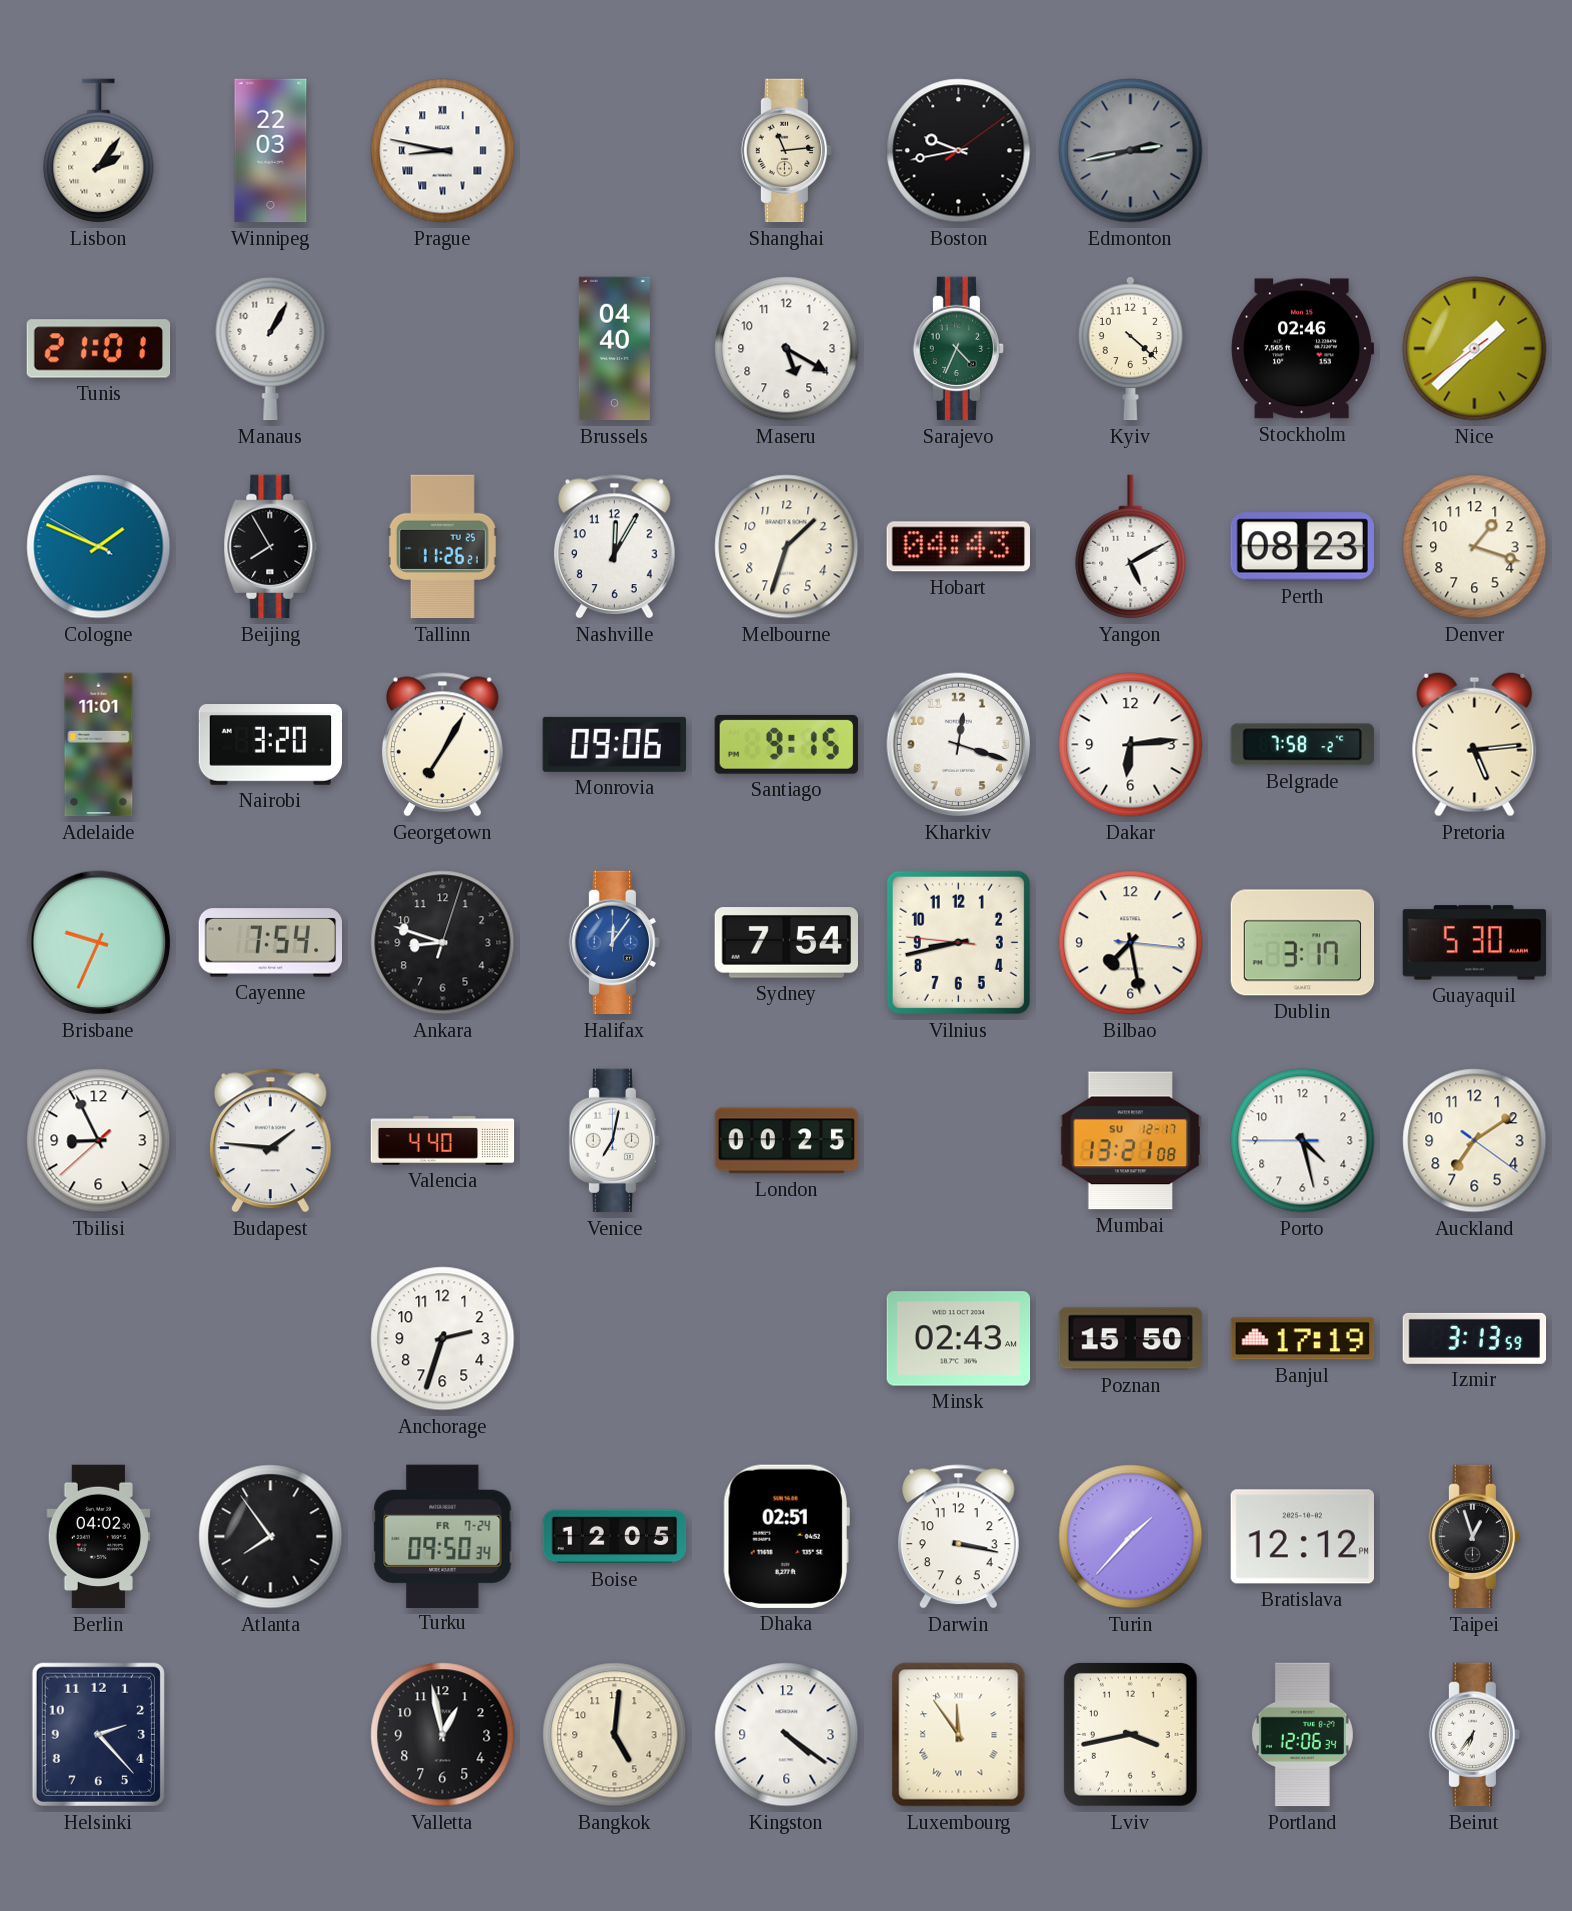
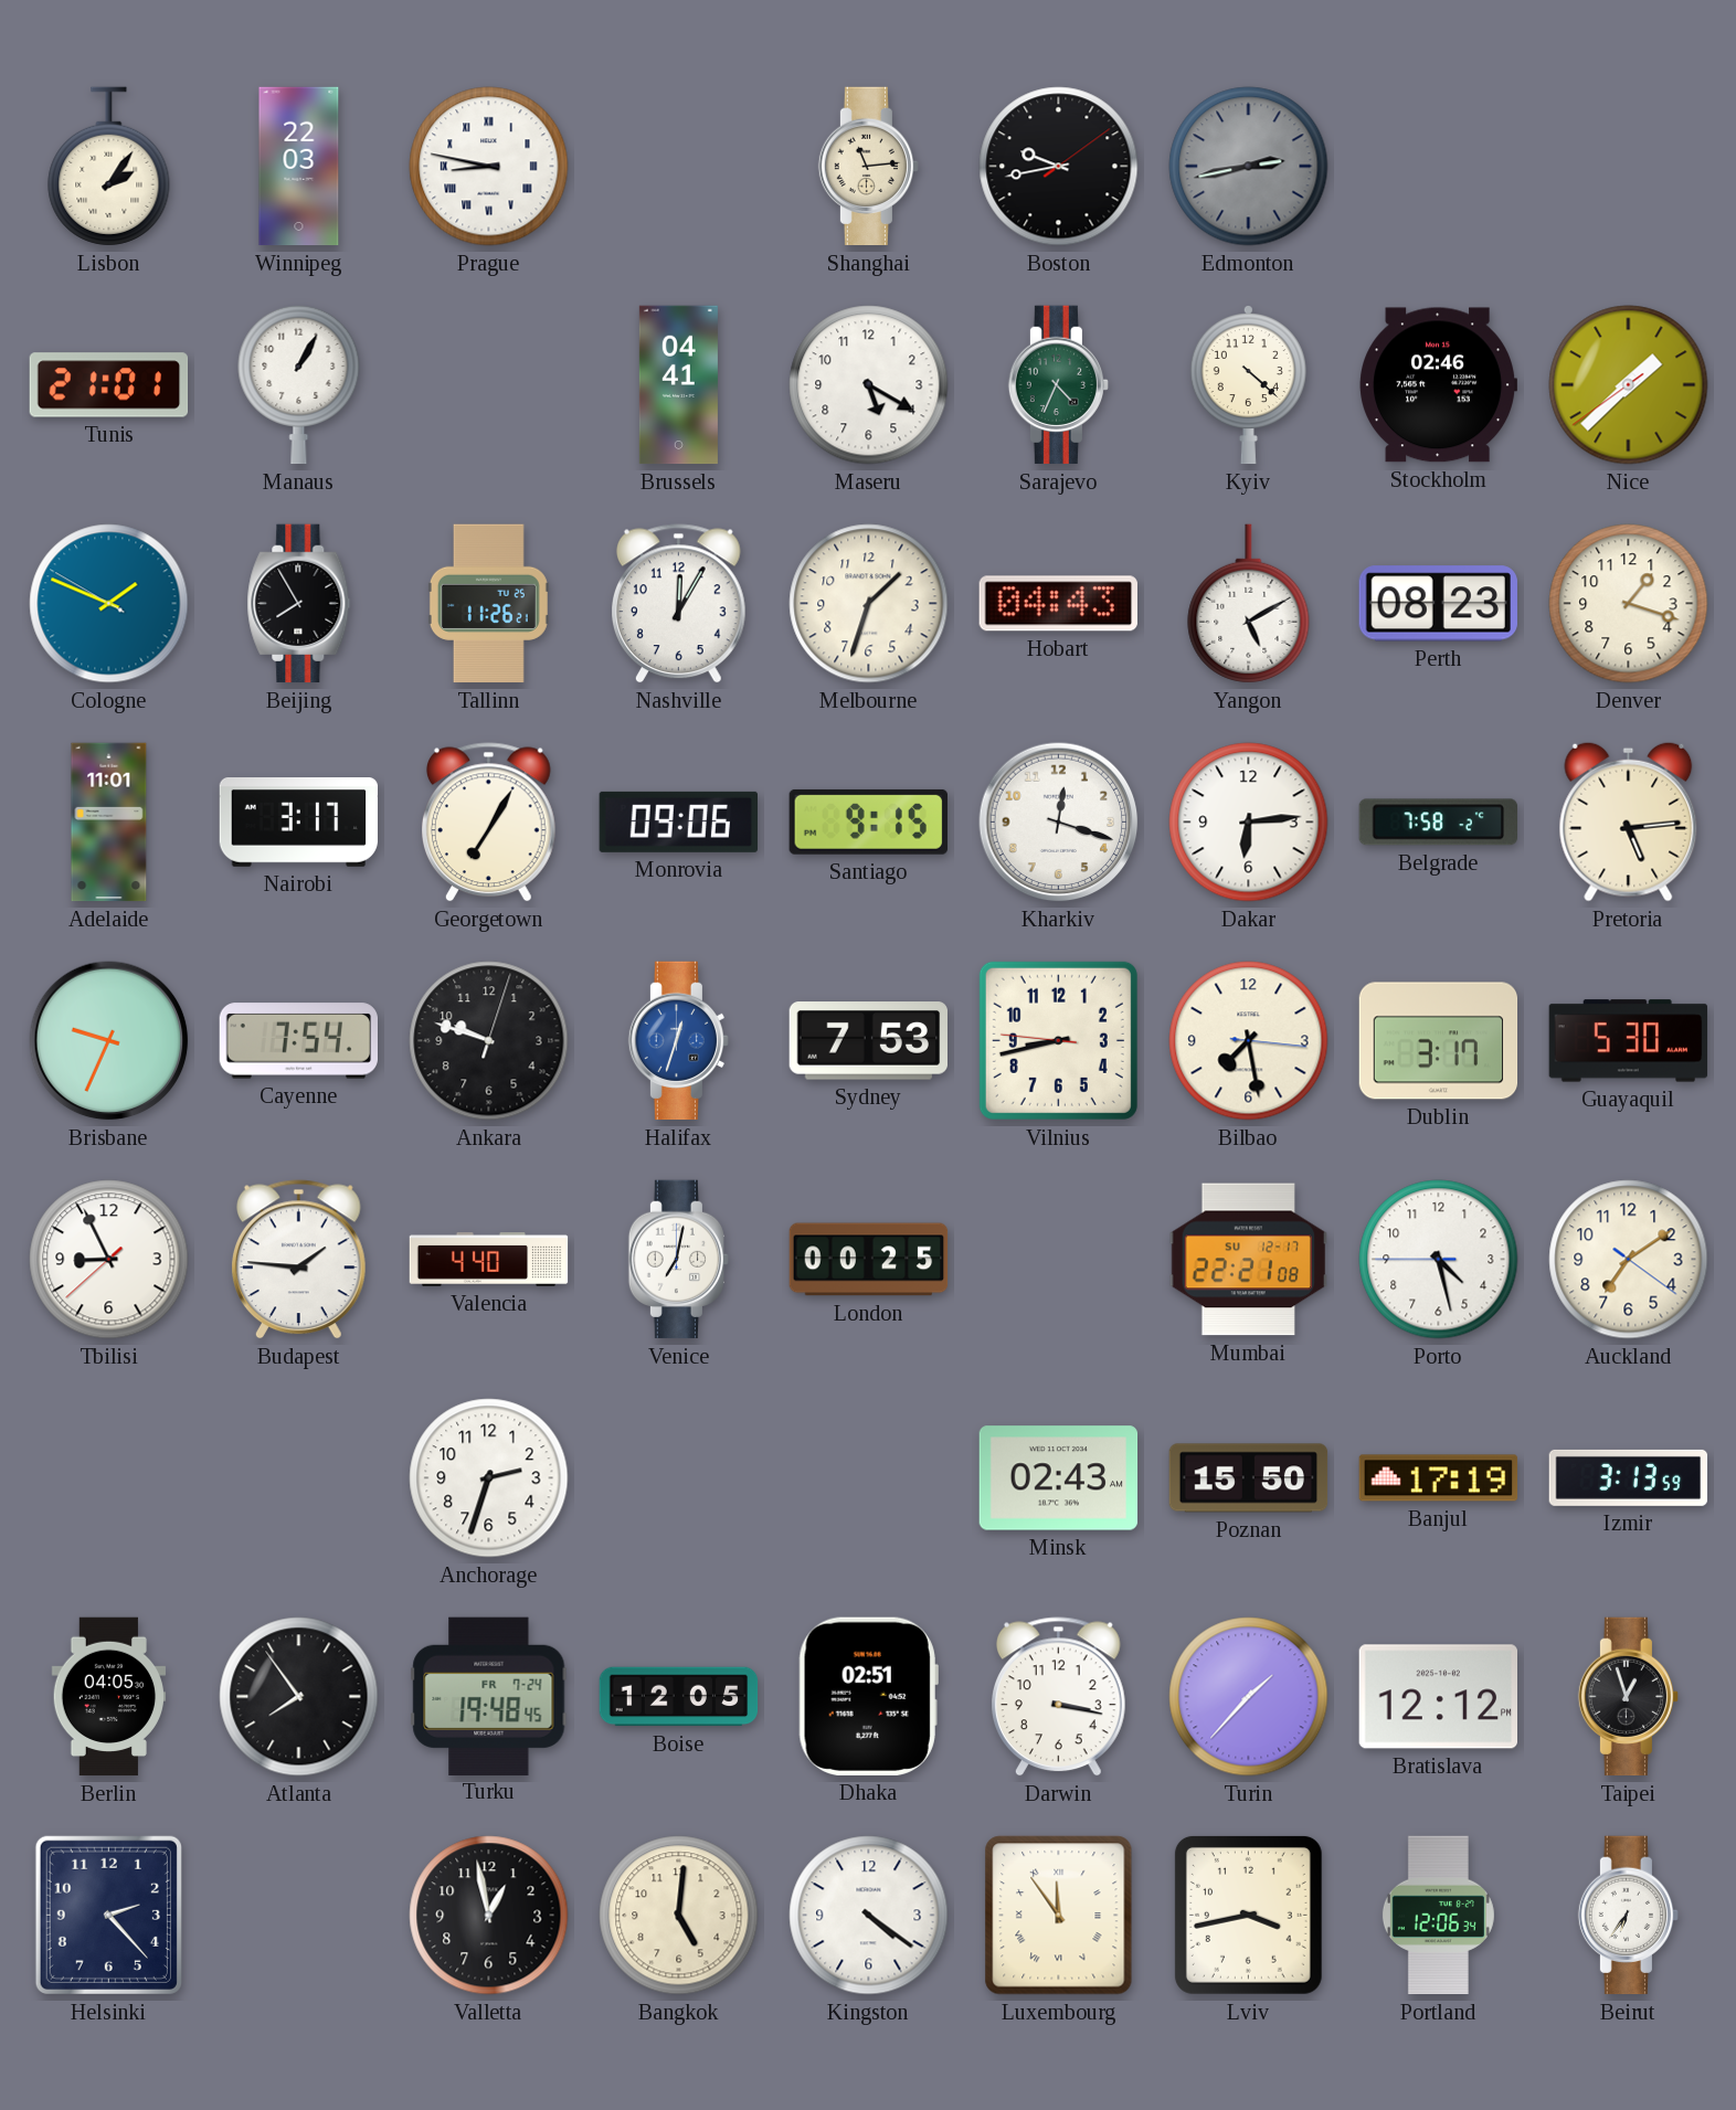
Brussels: 04:40 -> 04:41
Nairobi: 3:20 -> 3:17
Ankara: 8:48 -> 9:48
Halifax: 12:06 -> 12:33
Sydney: 7:54 -> 7:53
Mumbai: 13:21 -> 22:21
Berlin: 04:02 -> 04:05
Turku: 09:50 -> 19:48
